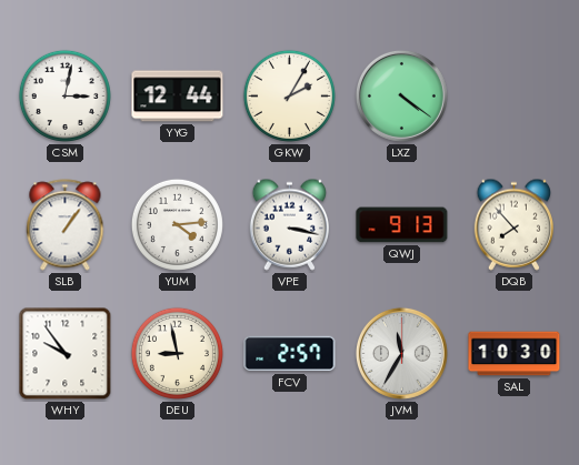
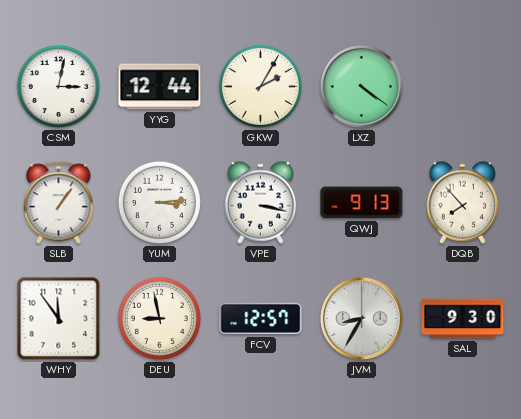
YUM: 4:14 -> 3:14
WHY: 9:54 -> 11:54
FCV: 2:57 -> 12:57
JVM: 11:35 -> 8:35
SAL: 10:30 -> 9:30
